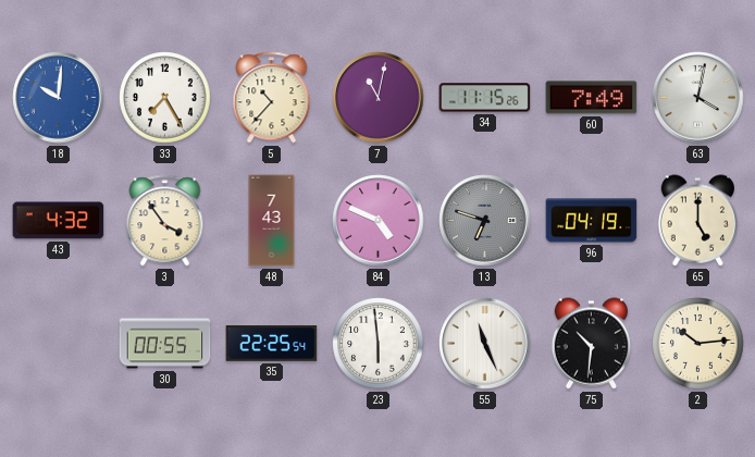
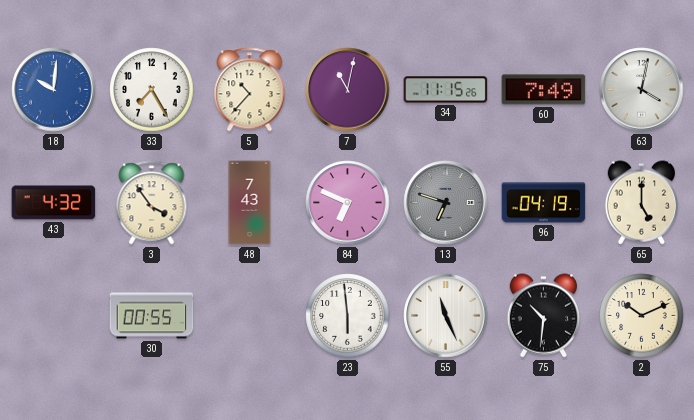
84: 4:49 -> 6:49
35: 22:25 -> none
2: 10:14 -> 10:11
